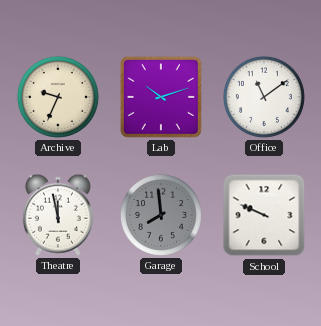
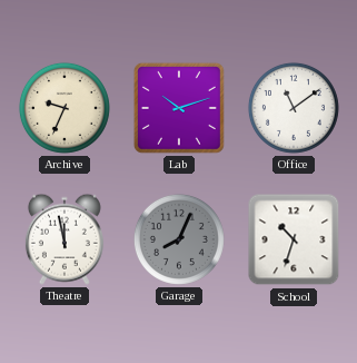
Garage: 7:59 -> 8:04
School: 9:49 -> 10:33
